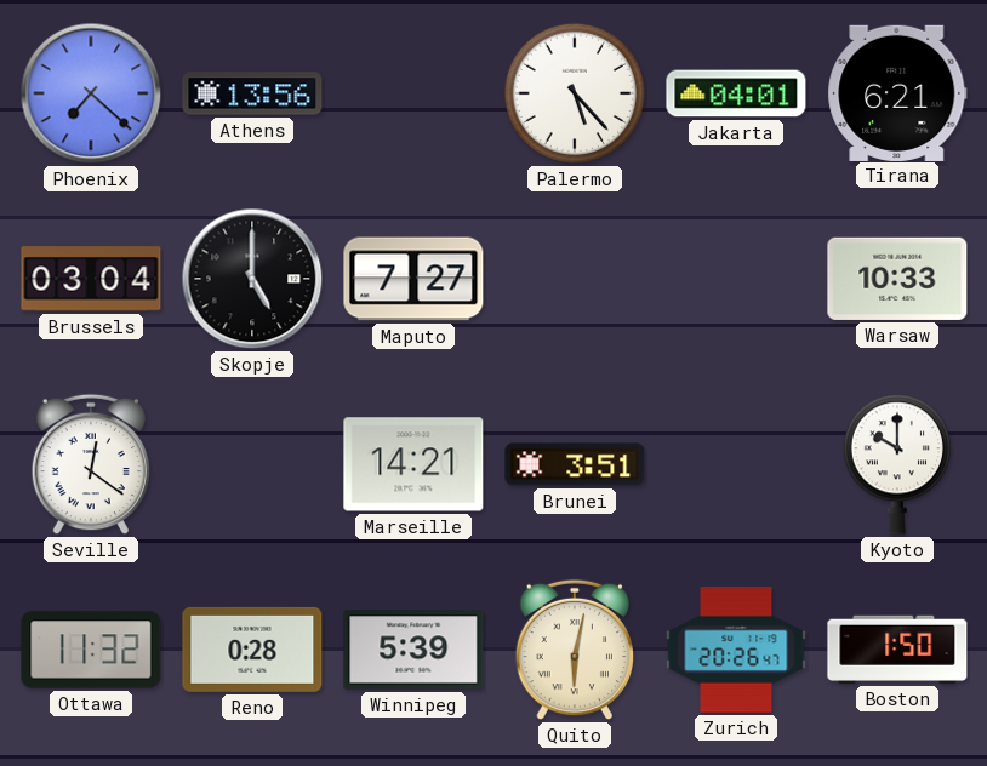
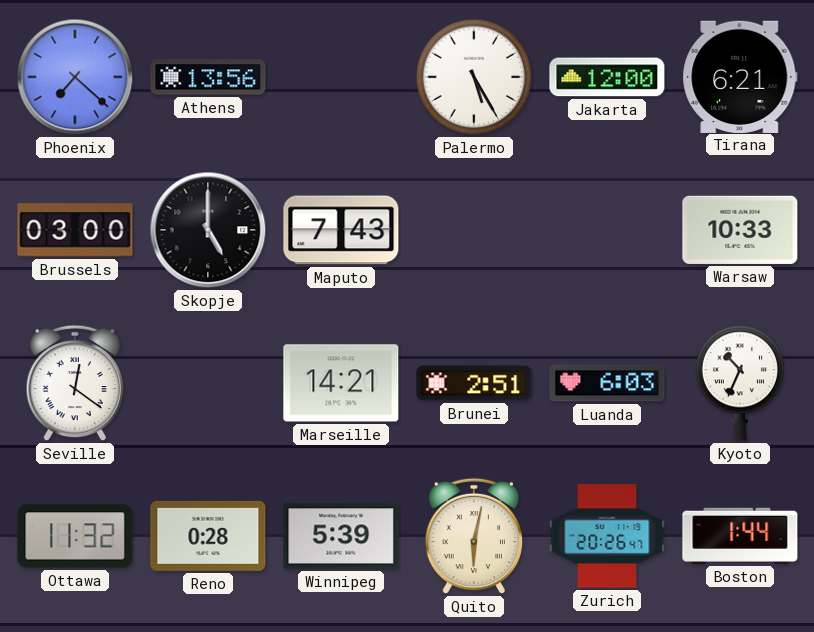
Palermo: 5:23 -> 5:25
Jakarta: 04:01 -> 12:00
Brussels: 03:04 -> 03:00
Maputo: 7:27 -> 7:43
Brunei: 3:51 -> 2:51
Luanda: none -> 6:03
Kyoto: 10:00 -> 10:34
Boston: 1:50 -> 1:44
